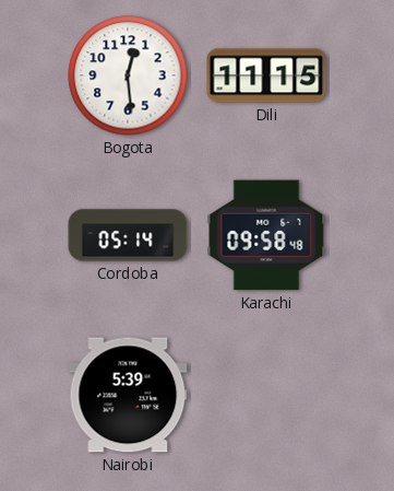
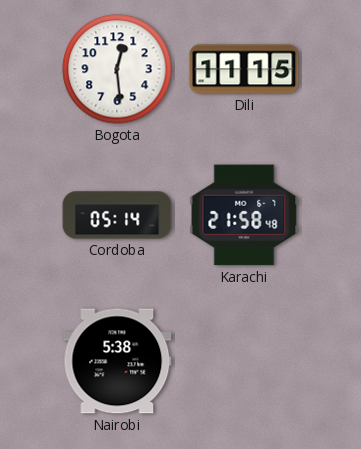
Karachi: 09:58 -> 21:58
Nairobi: 5:39 -> 5:38
